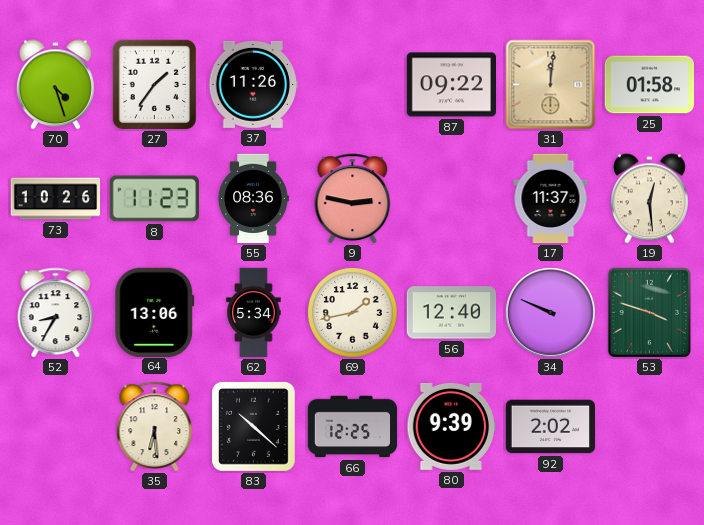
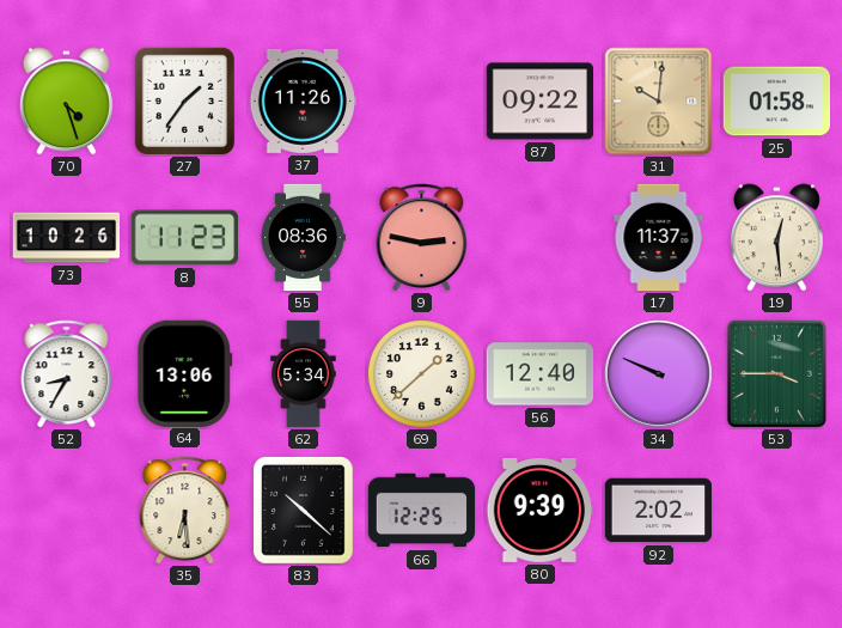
31: 12:01 -> 10:01
69: 1:43 -> 1:38
53: 3:48 -> 3:45
